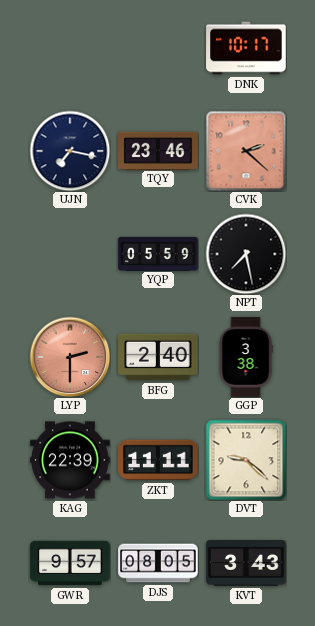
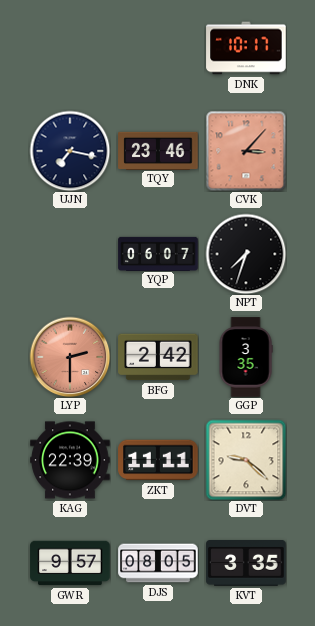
CVK: 2:22 -> 3:07
YQP: 05:59 -> 06:07
NPT: 7:28 -> 7:33
BFG: 2:40 -> 2:42
GGP: 3:38 -> 3:35
KVT: 3:43 -> 3:35
